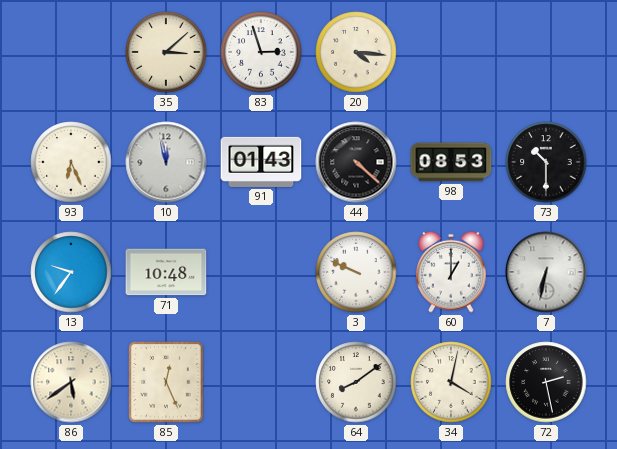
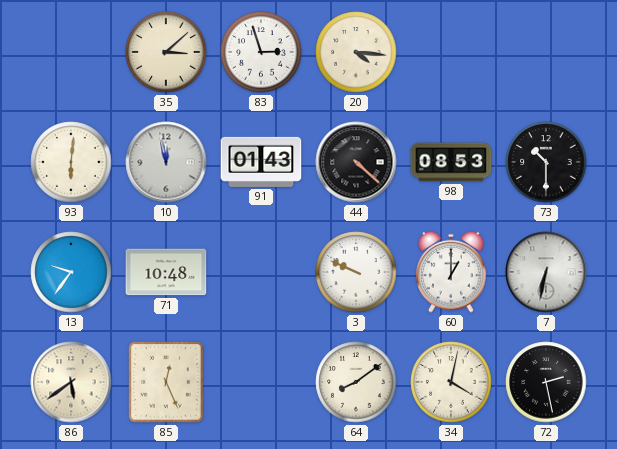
93: 6:26 -> 6:01
